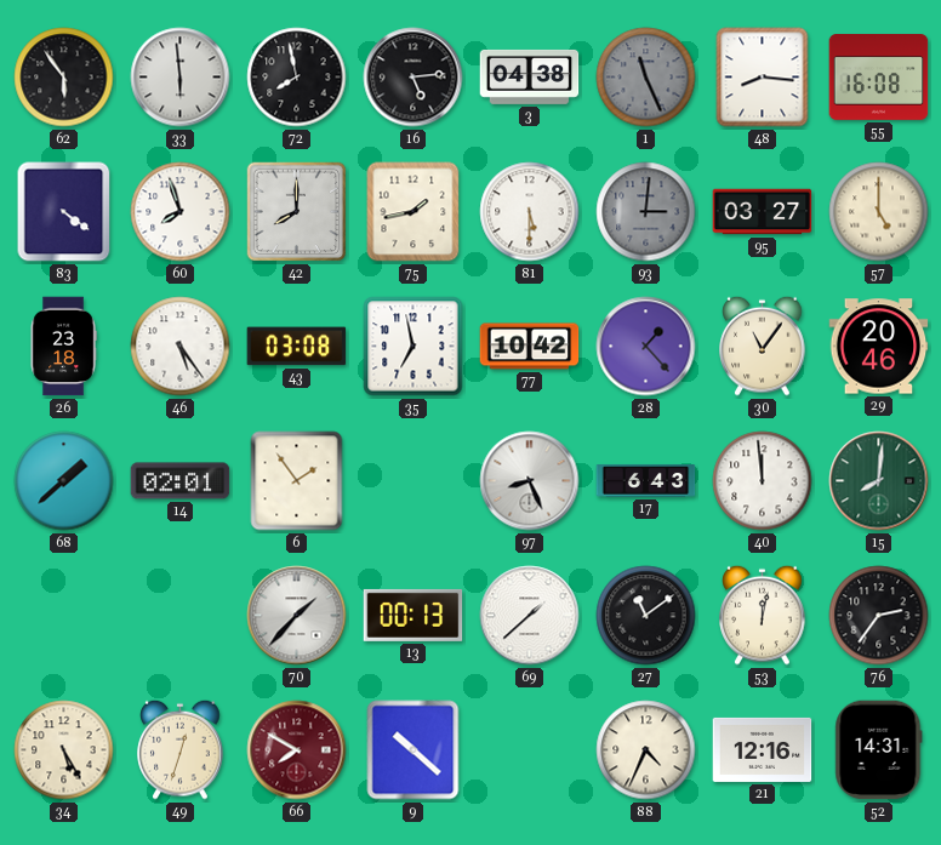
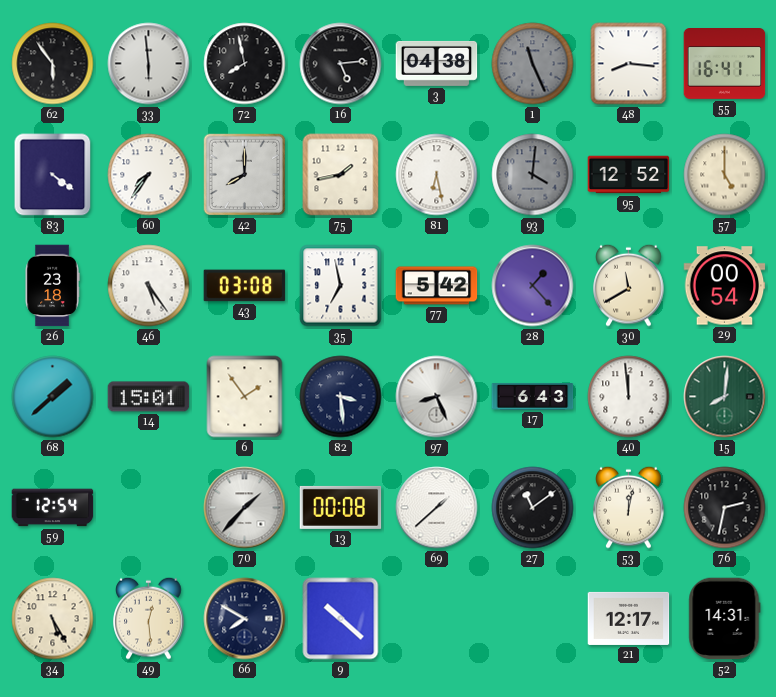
55: 16:08 -> 16:41
60: 7:57 -> 7:36
81: 5:30 -> 6:28
93: 3:01 -> 4:01
95: 03:27 -> 12:52
77: 10:42 -> 5:42
30: 11:06 -> 11:40
29: 20:46 -> 00:54
14: 02:01 -> 15:01
82: none -> 3:29
59: none -> 12:54
13: 00:13 -> 00:08
76: 2:36 -> 2:32
49: 12:33 -> 12:29
66 dial: burgundy -> navy
88: 4:34 -> none
21: 12:16 -> 12:17
